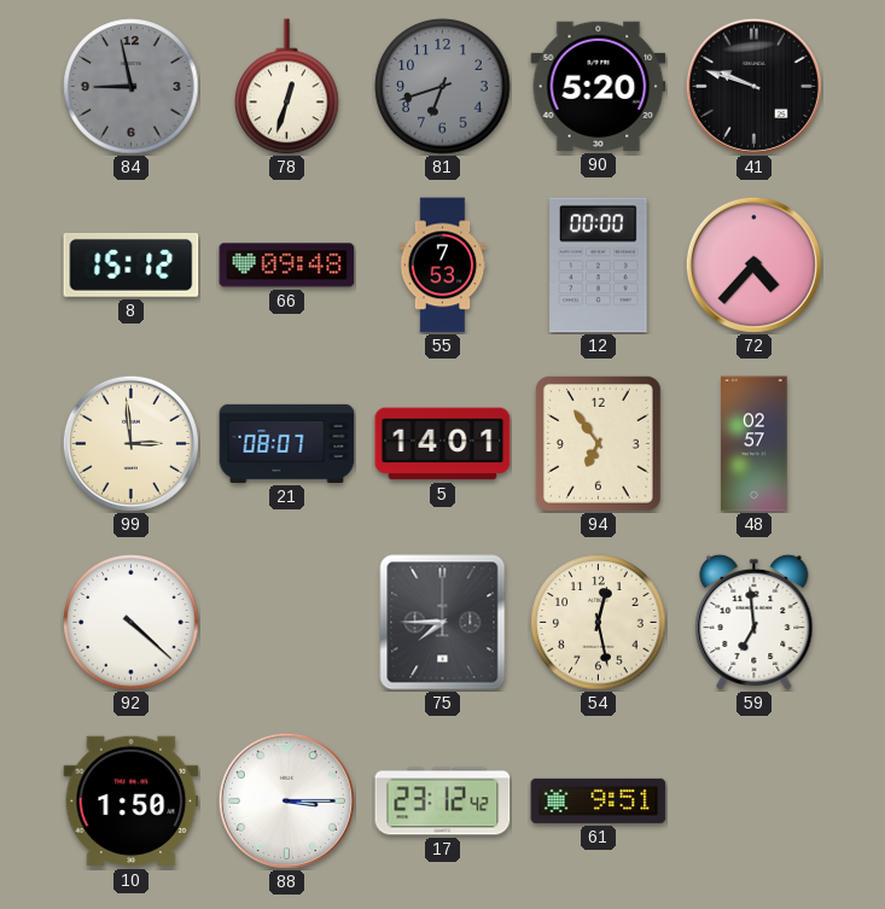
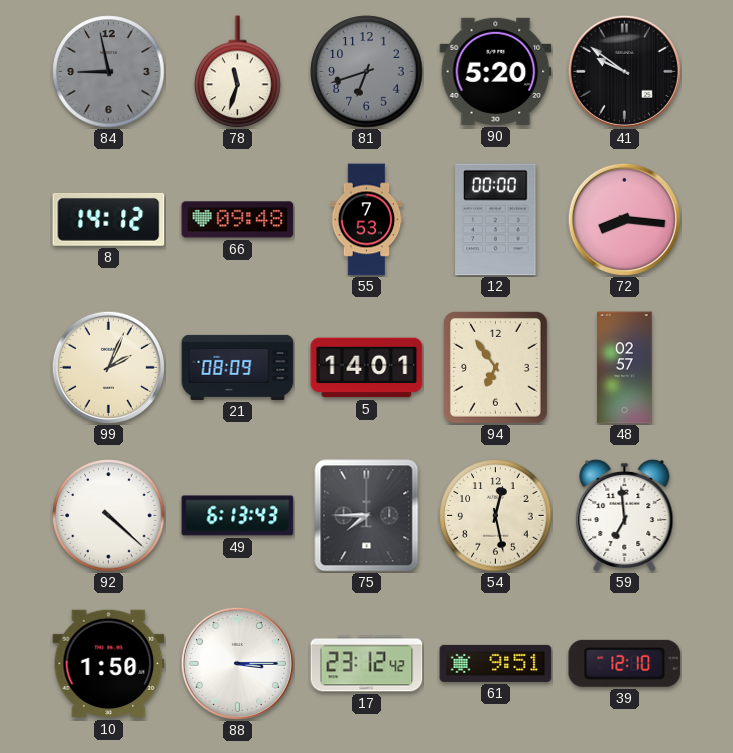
78: 12:33 -> 11:33
41: 9:48 -> 9:51
8: 15:12 -> 14:12
72: 4:37 -> 8:16
99: 2:59 -> 2:04
21: 08:07 -> 08:09
49: none -> 6:13
39: none -> 12:10
